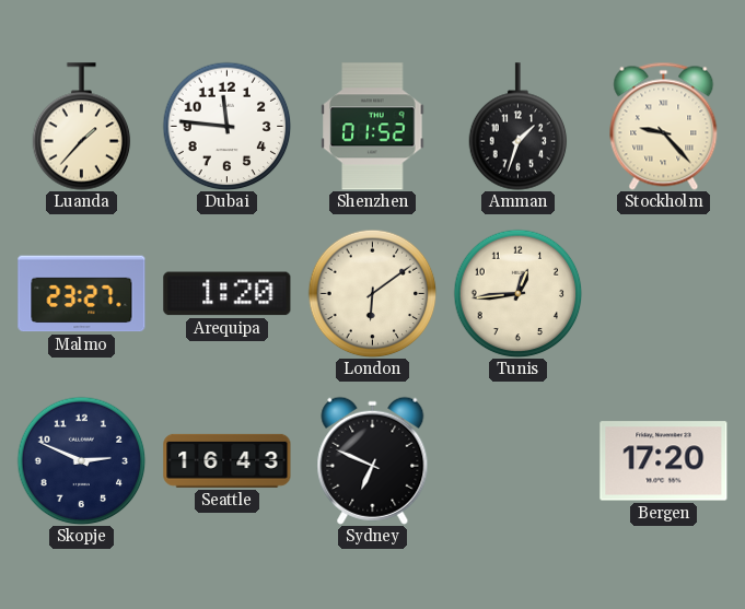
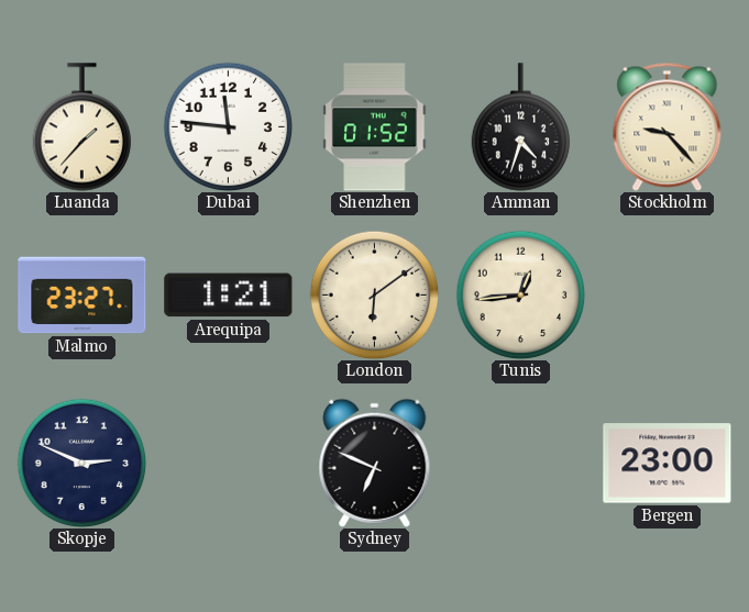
Amman: 1:33 -> 4:33
Arequipa: 1:20 -> 1:21
Seattle: 16:43 -> none
Bergen: 17:20 -> 23:00
